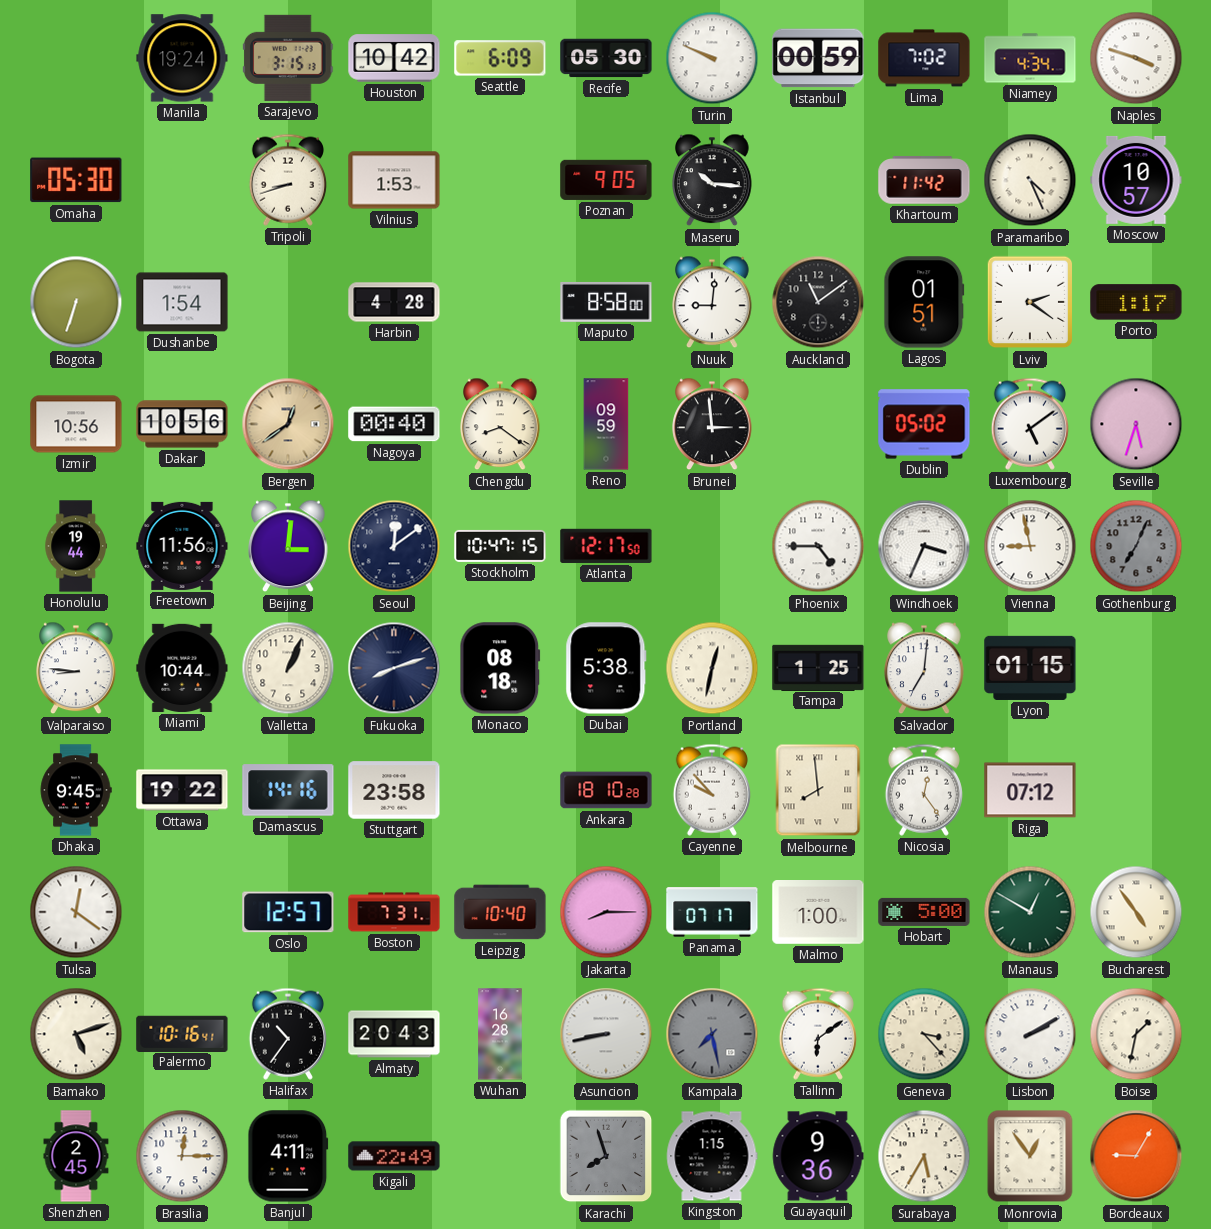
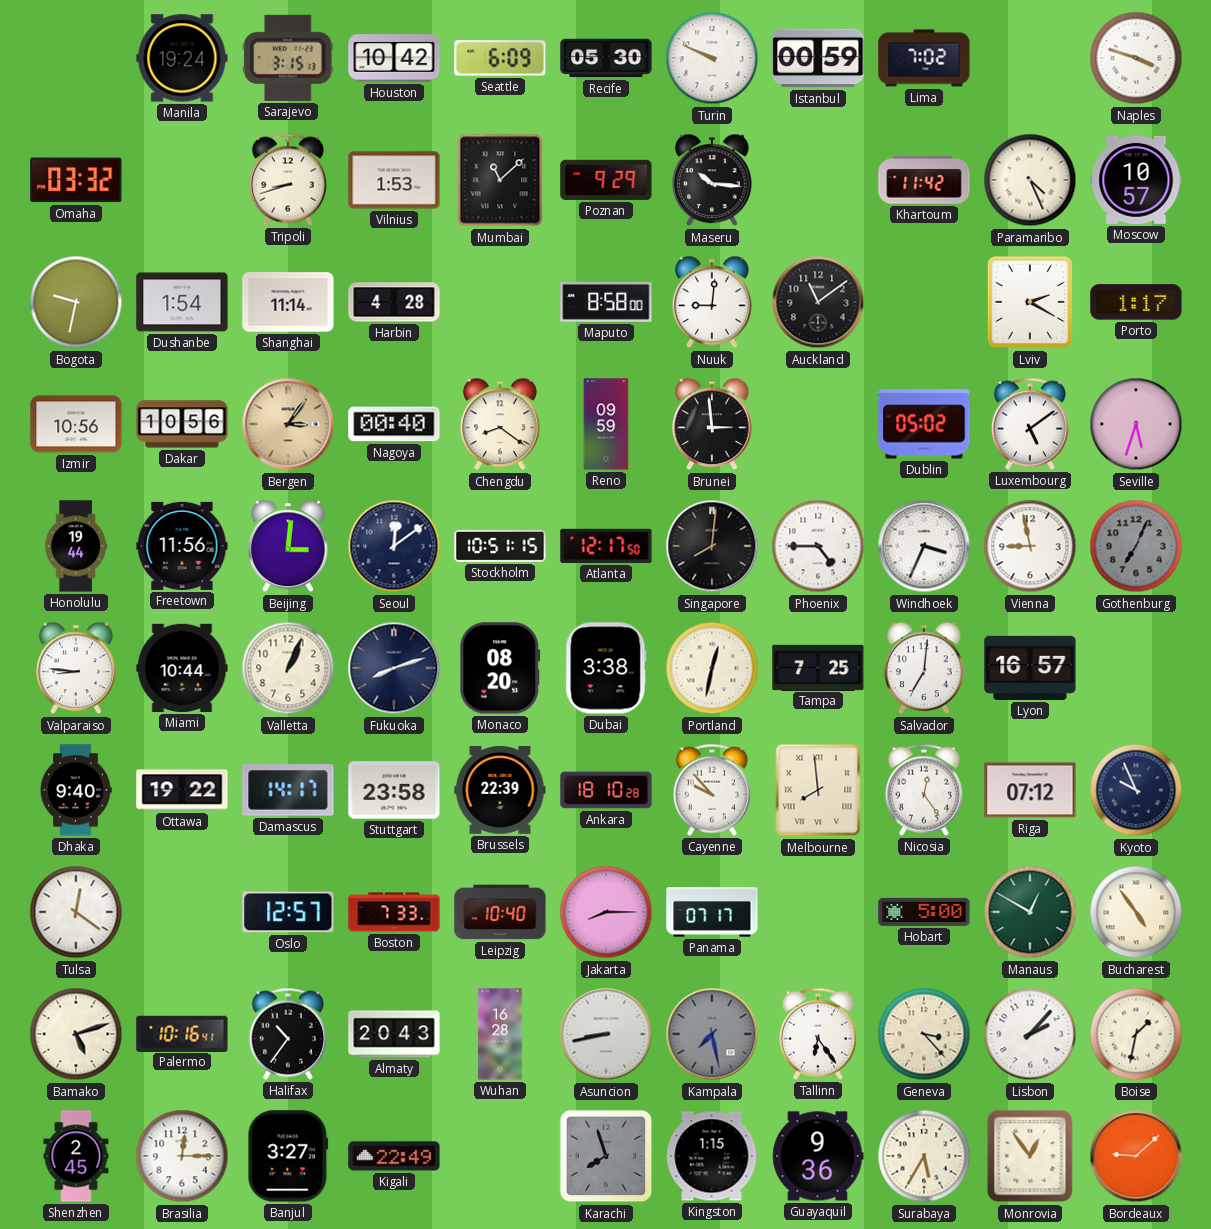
Niamey: 4:34 -> none
Omaha: 05:30 -> 03:32
Mumbai: none -> 11:08
Poznan: 9:05 -> 9:29
Bogota: 6:33 -> 9:32
Shanghai: none -> 11:14
Lagos: 01:51 -> none
Lviv: 2:21 -> 2:20
Bergen: 12:39 -> 3:06
Stockholm: 10:47 -> 10:51
Singapore: none -> 8:01
Monaco: 08:18 -> 08:20
Dubai: 5:38 -> 3:38
Tampa: 1:25 -> 7:25
Lyon: 01:15 -> 16:57
Dhaka: 9:45 -> 9:40
Damascus: 14:16 -> 14:17
Brussels: none -> 22:39
Kyoto: none -> 9:56
Boston: 7:31 -> 7:33
Malmo: 1:00 -> none
Tallinn: 6:09 -> 6:24
Lisbon: 2:10 -> 2:07
Banjul: 4:11 -> 3:27
Bordeaux: 9:05 -> 9:08
